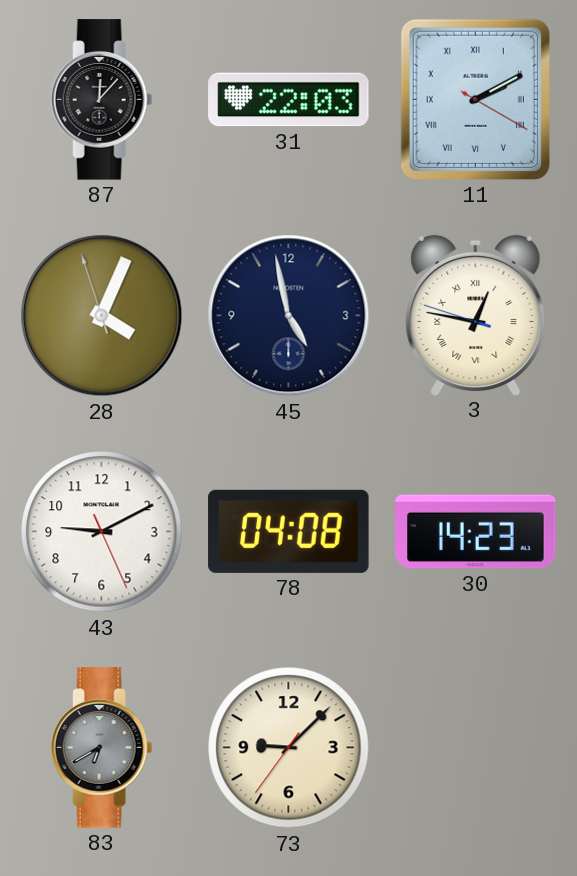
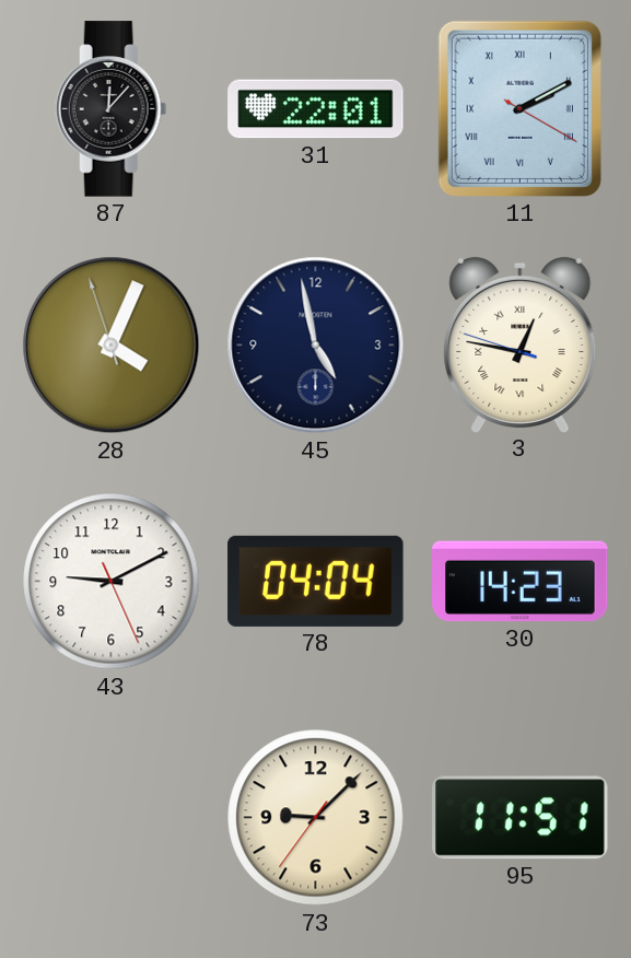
31: 22:03 -> 22:01
78: 04:08 -> 04:04
83: 6:40 -> none
95: none -> 11:51
